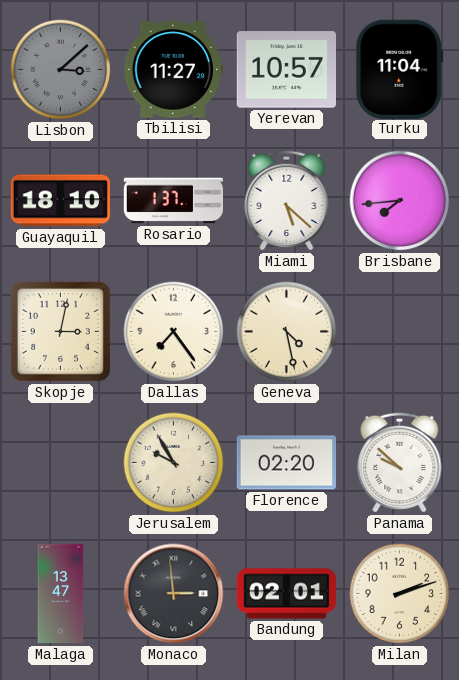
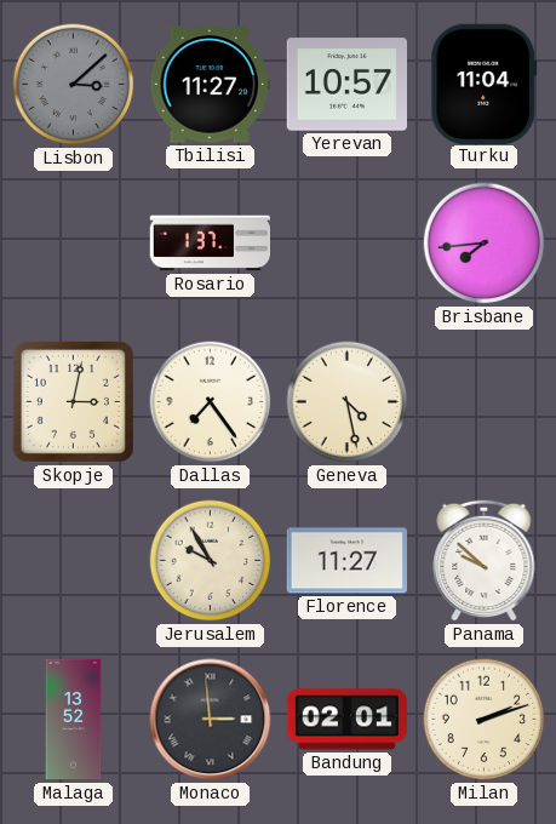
Guayaquil: 18:10 -> none
Miami: 5:22 -> none
Florence: 02:20 -> 11:27
Malaga: 13:47 -> 13:52
